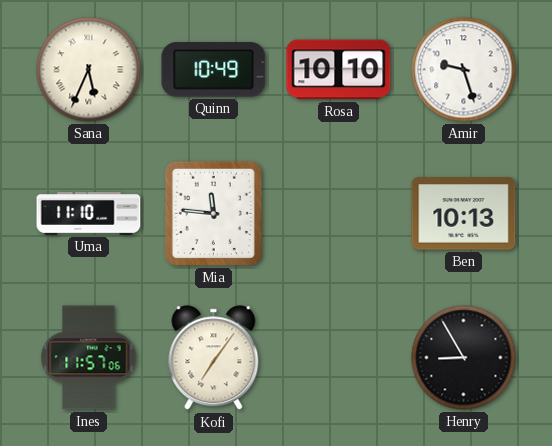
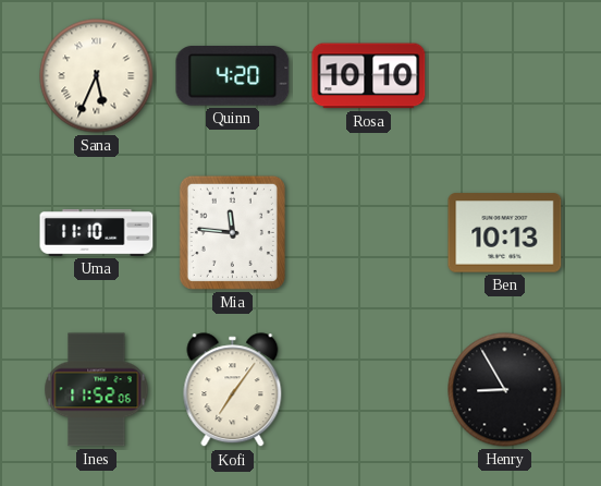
Quinn: 10:49 -> 4:20
Amir: 9:27 -> none
Ines: 11:57 -> 11:52
